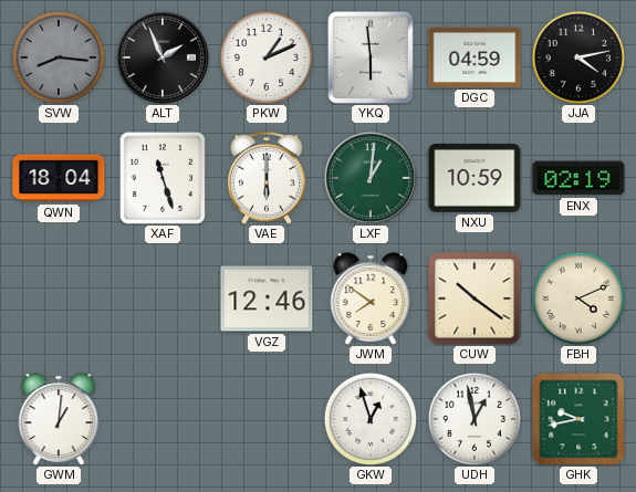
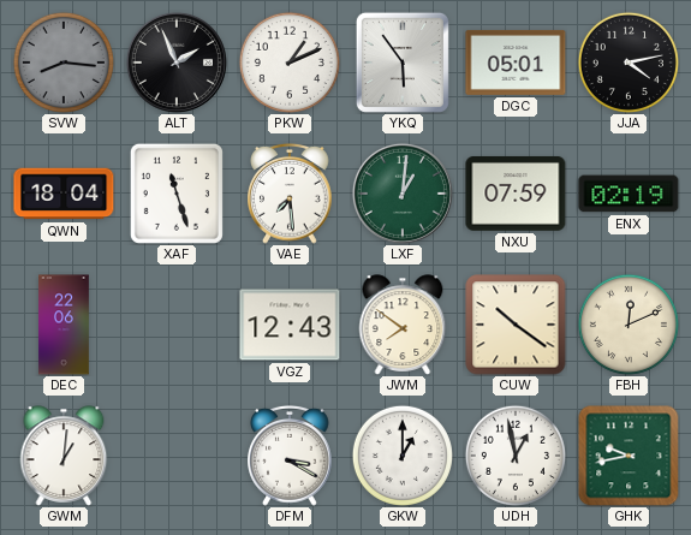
YKQ: 5:59 -> 5:54
DGC: 04:59 -> 05:01
VAE: 6:00 -> 7:29
NXU: 10:59 -> 07:59
DEC: none -> 22:06
VGZ: 12:46 -> 12:43
FBH: 4:11 -> 12:11
DFM: none -> 3:20
GKW: 12:57 -> 1:00
